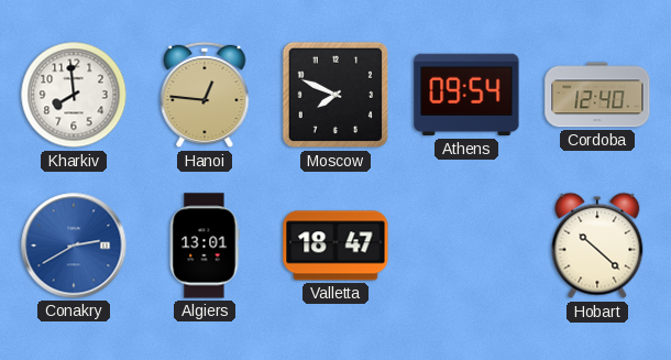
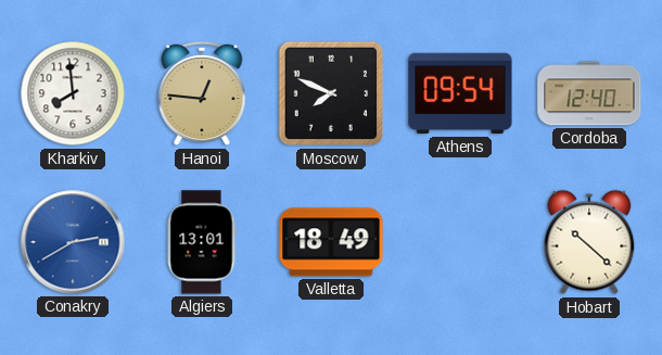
Valletta: 18:47 -> 18:49
